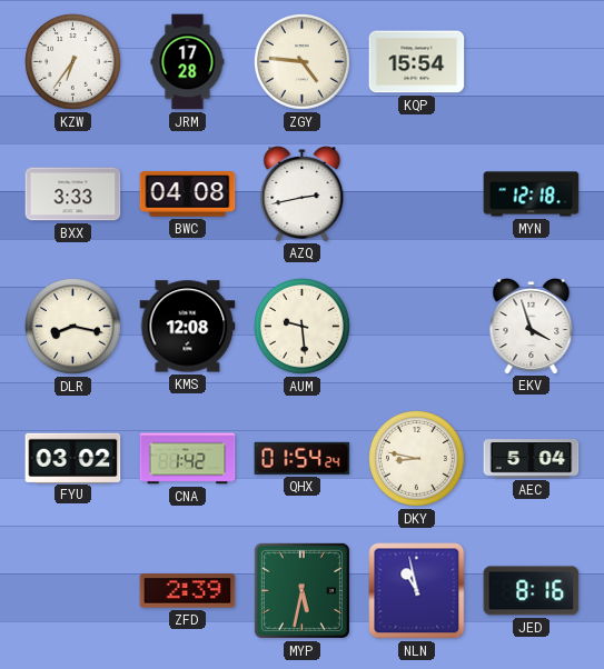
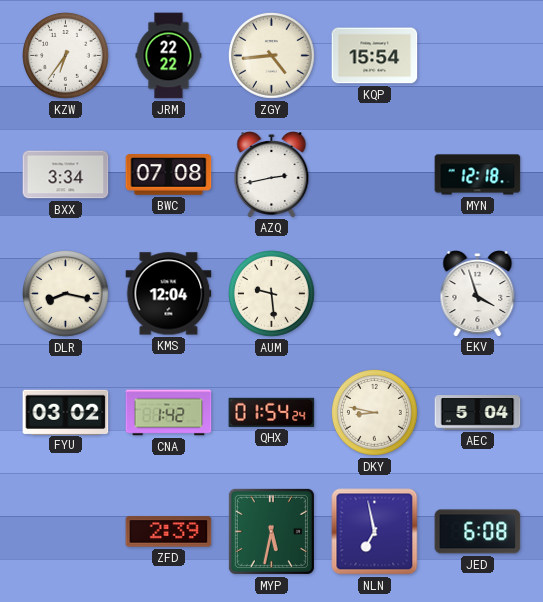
JRM: 17:28 -> 22:22
ZGY: 4:46 -> 4:44
BXX: 3:33 -> 3:34
BWC: 04:08 -> 07:08
KMS: 12:08 -> 12:04
NLN: 10:58 -> 6:58
JED: 8:16 -> 6:08
